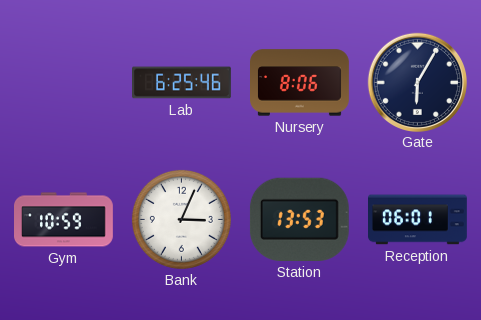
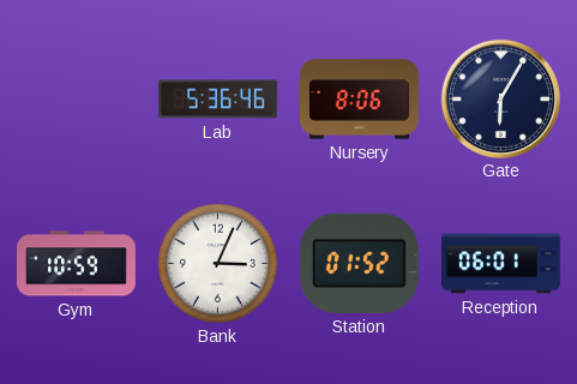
Lab: 6:25 -> 5:36
Station: 13:53 -> 01:52
